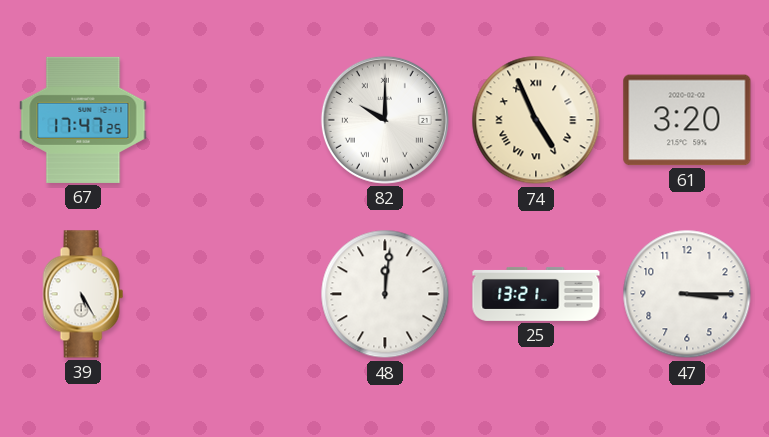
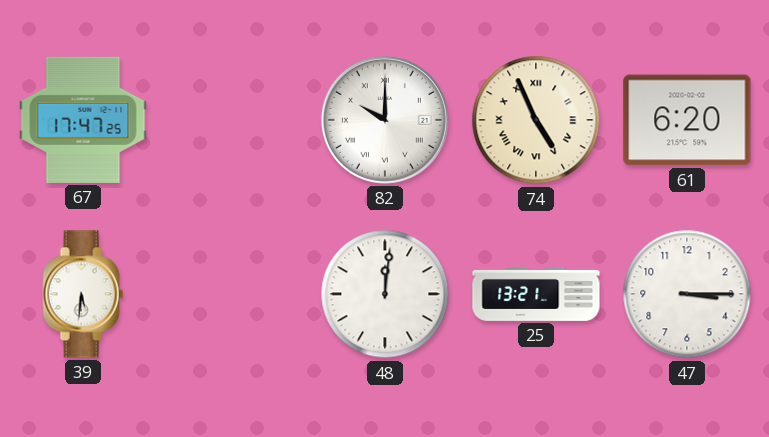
61: 3:20 -> 6:20
39: 5:25 -> 5:31
